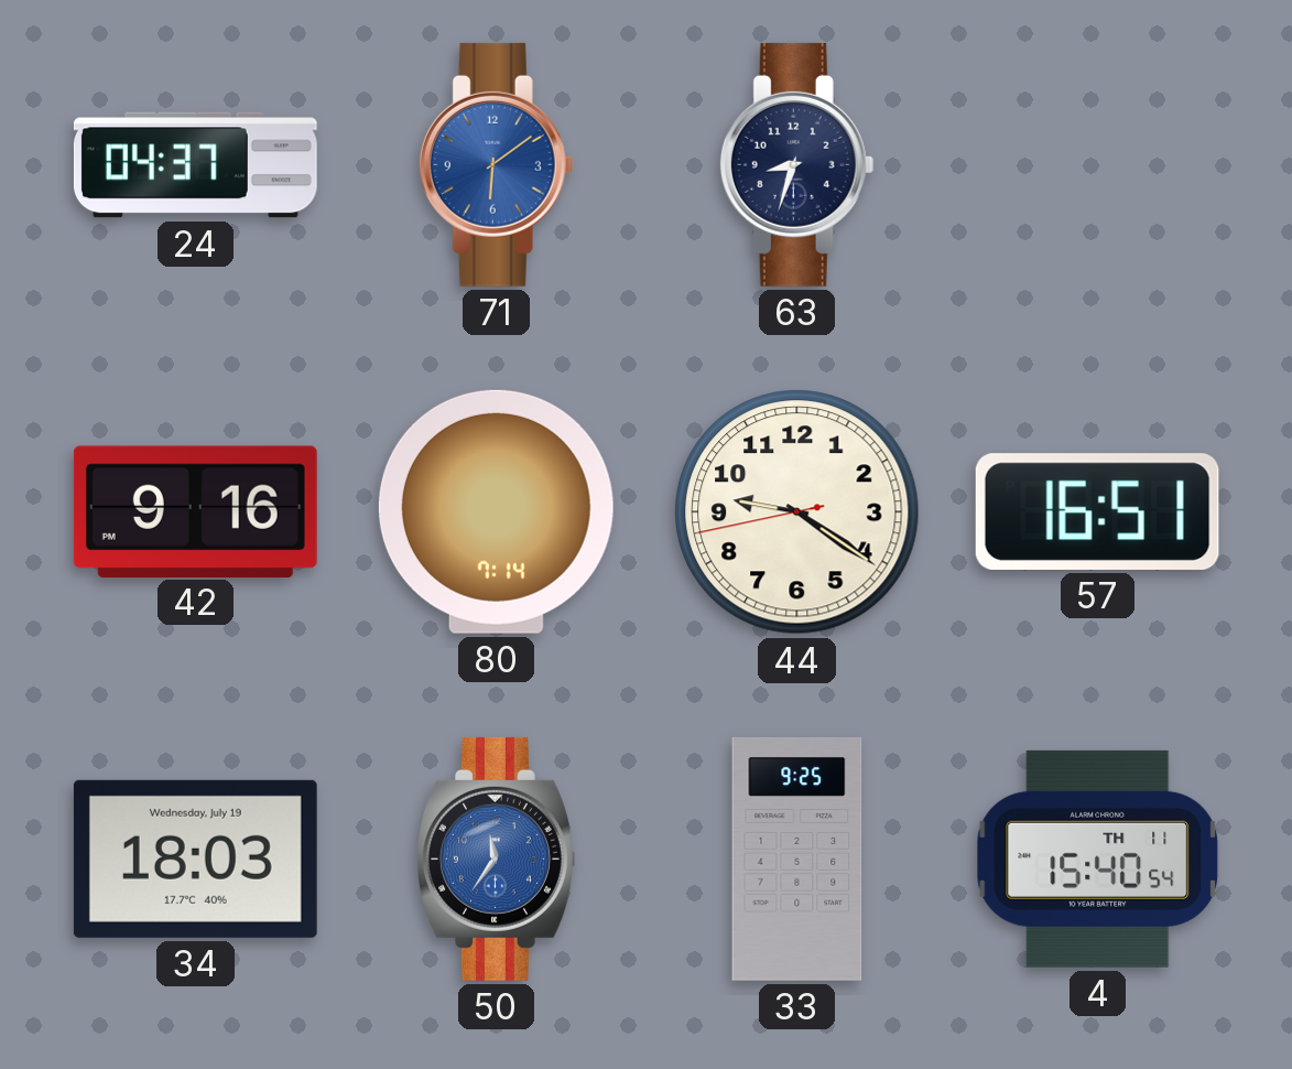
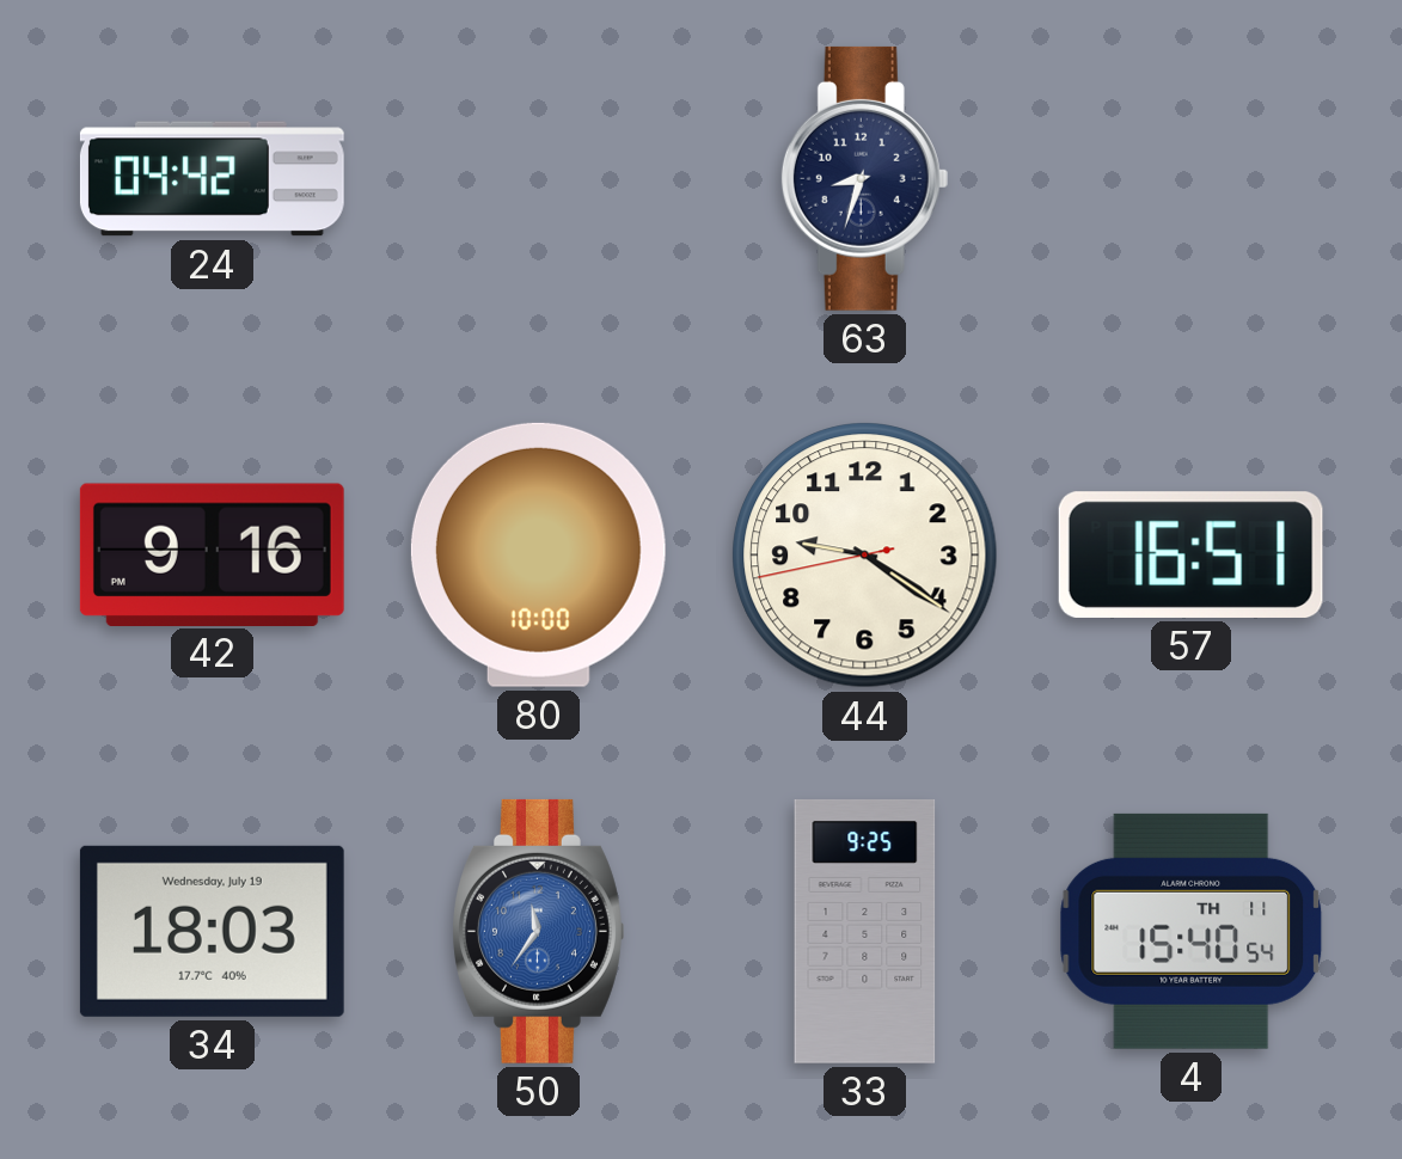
24: 04:37 -> 04:42
71: 6:09 -> none
80: 7:14 -> 10:00
